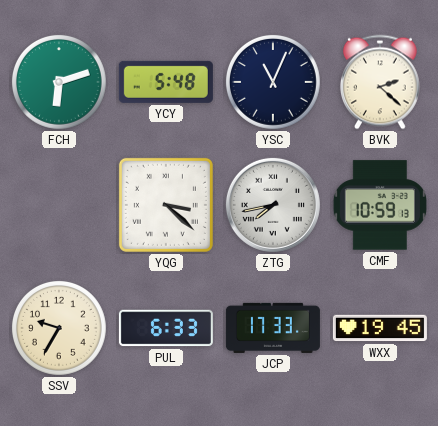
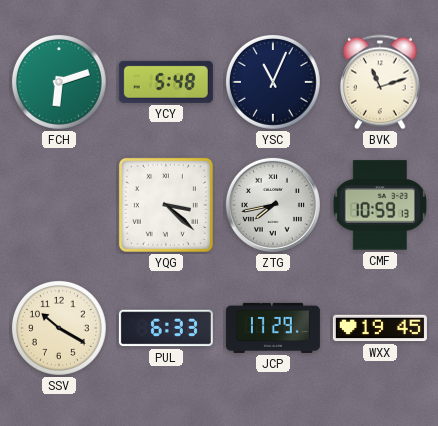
BVK: 2:22 -> 11:12
SSV: 9:35 -> 10:20
JCP: 17:33 -> 17:29
